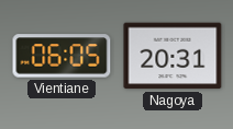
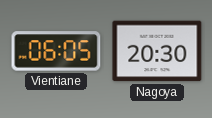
Nagoya: 20:31 -> 20:30
